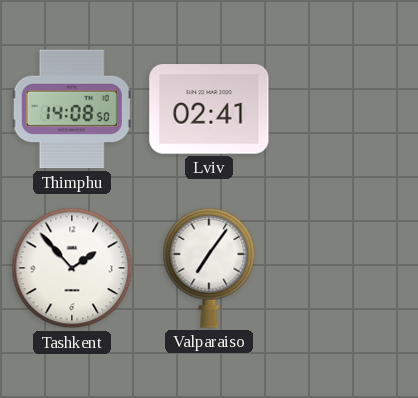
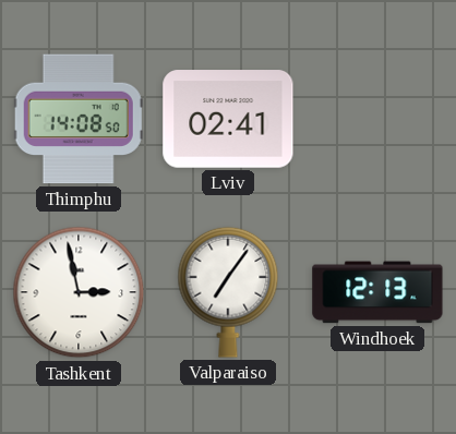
Tashkent: 1:53 -> 2:58
Windhoek: none -> 12:13
